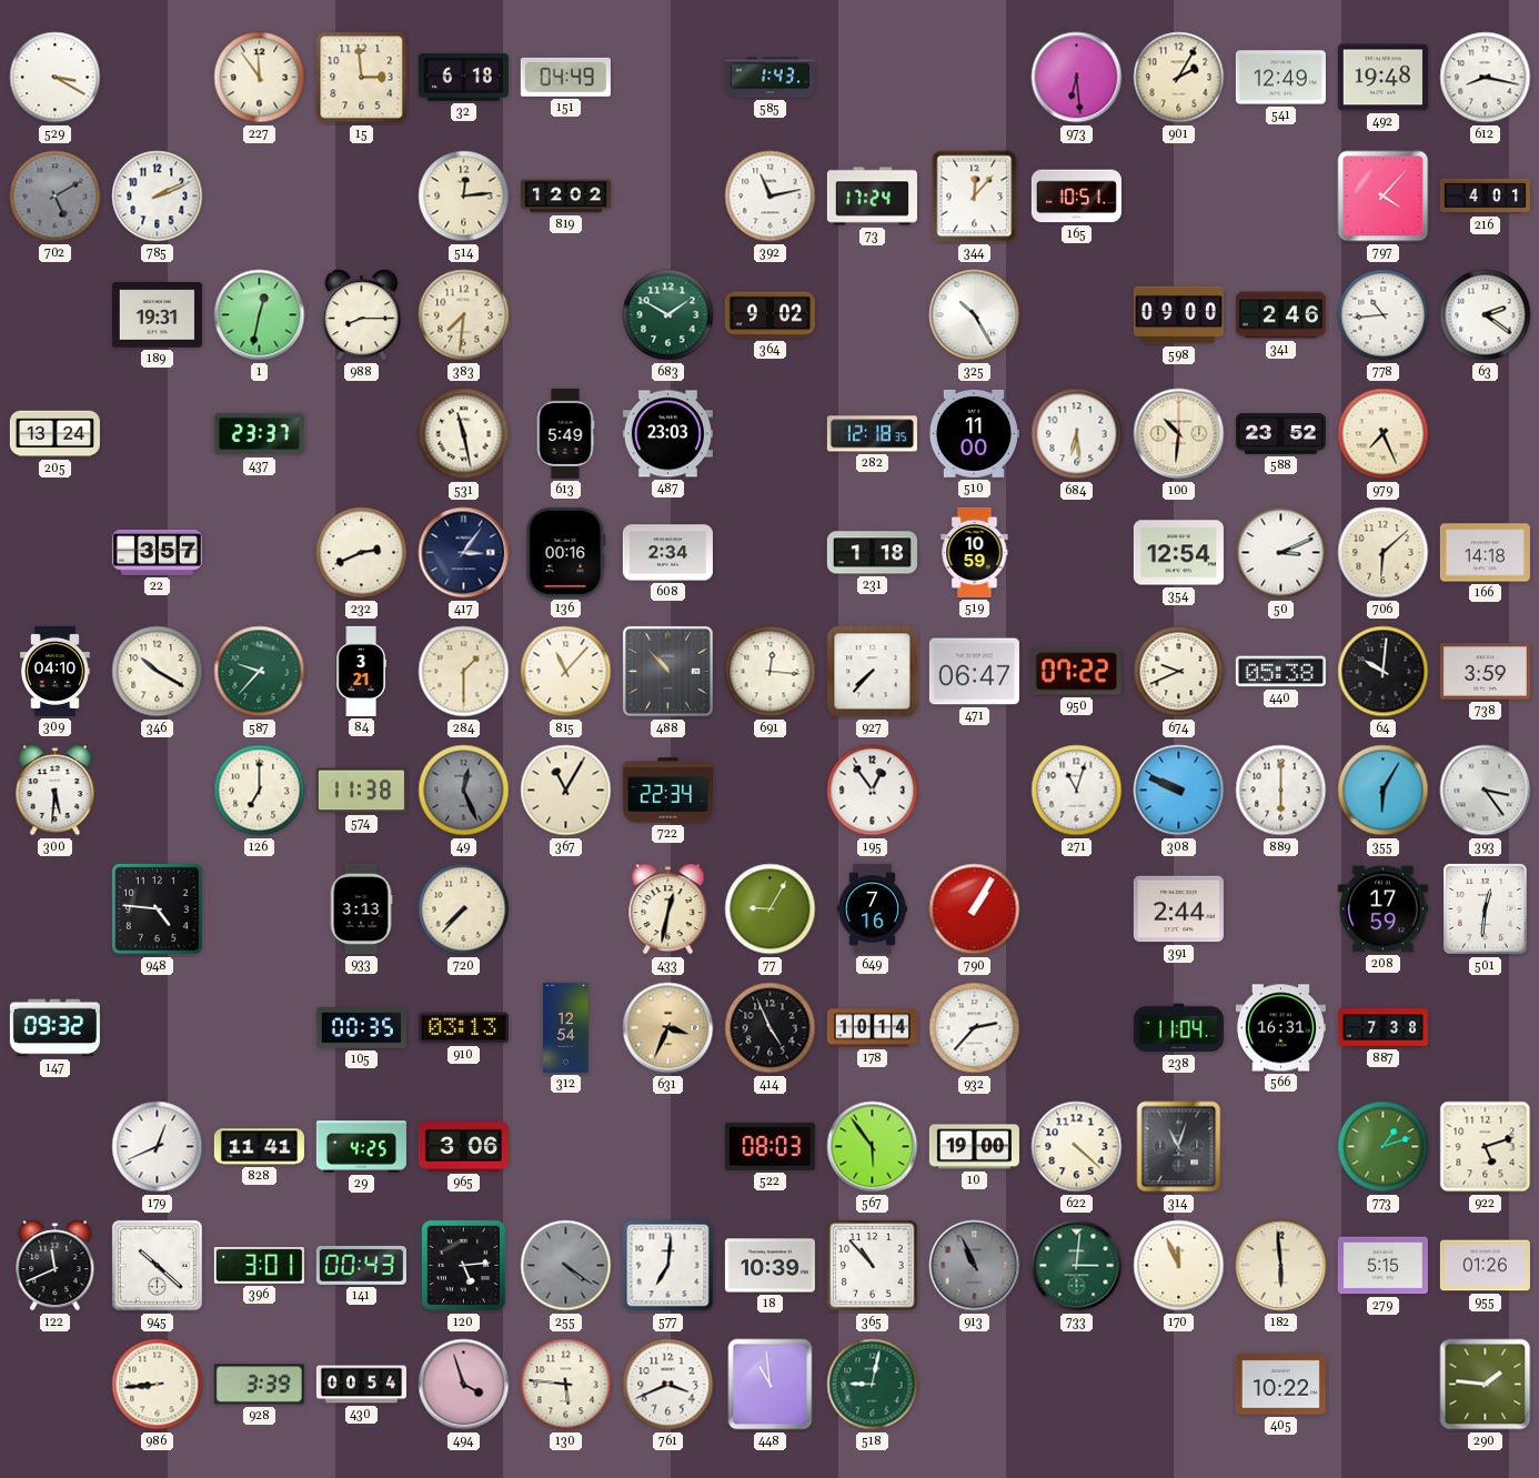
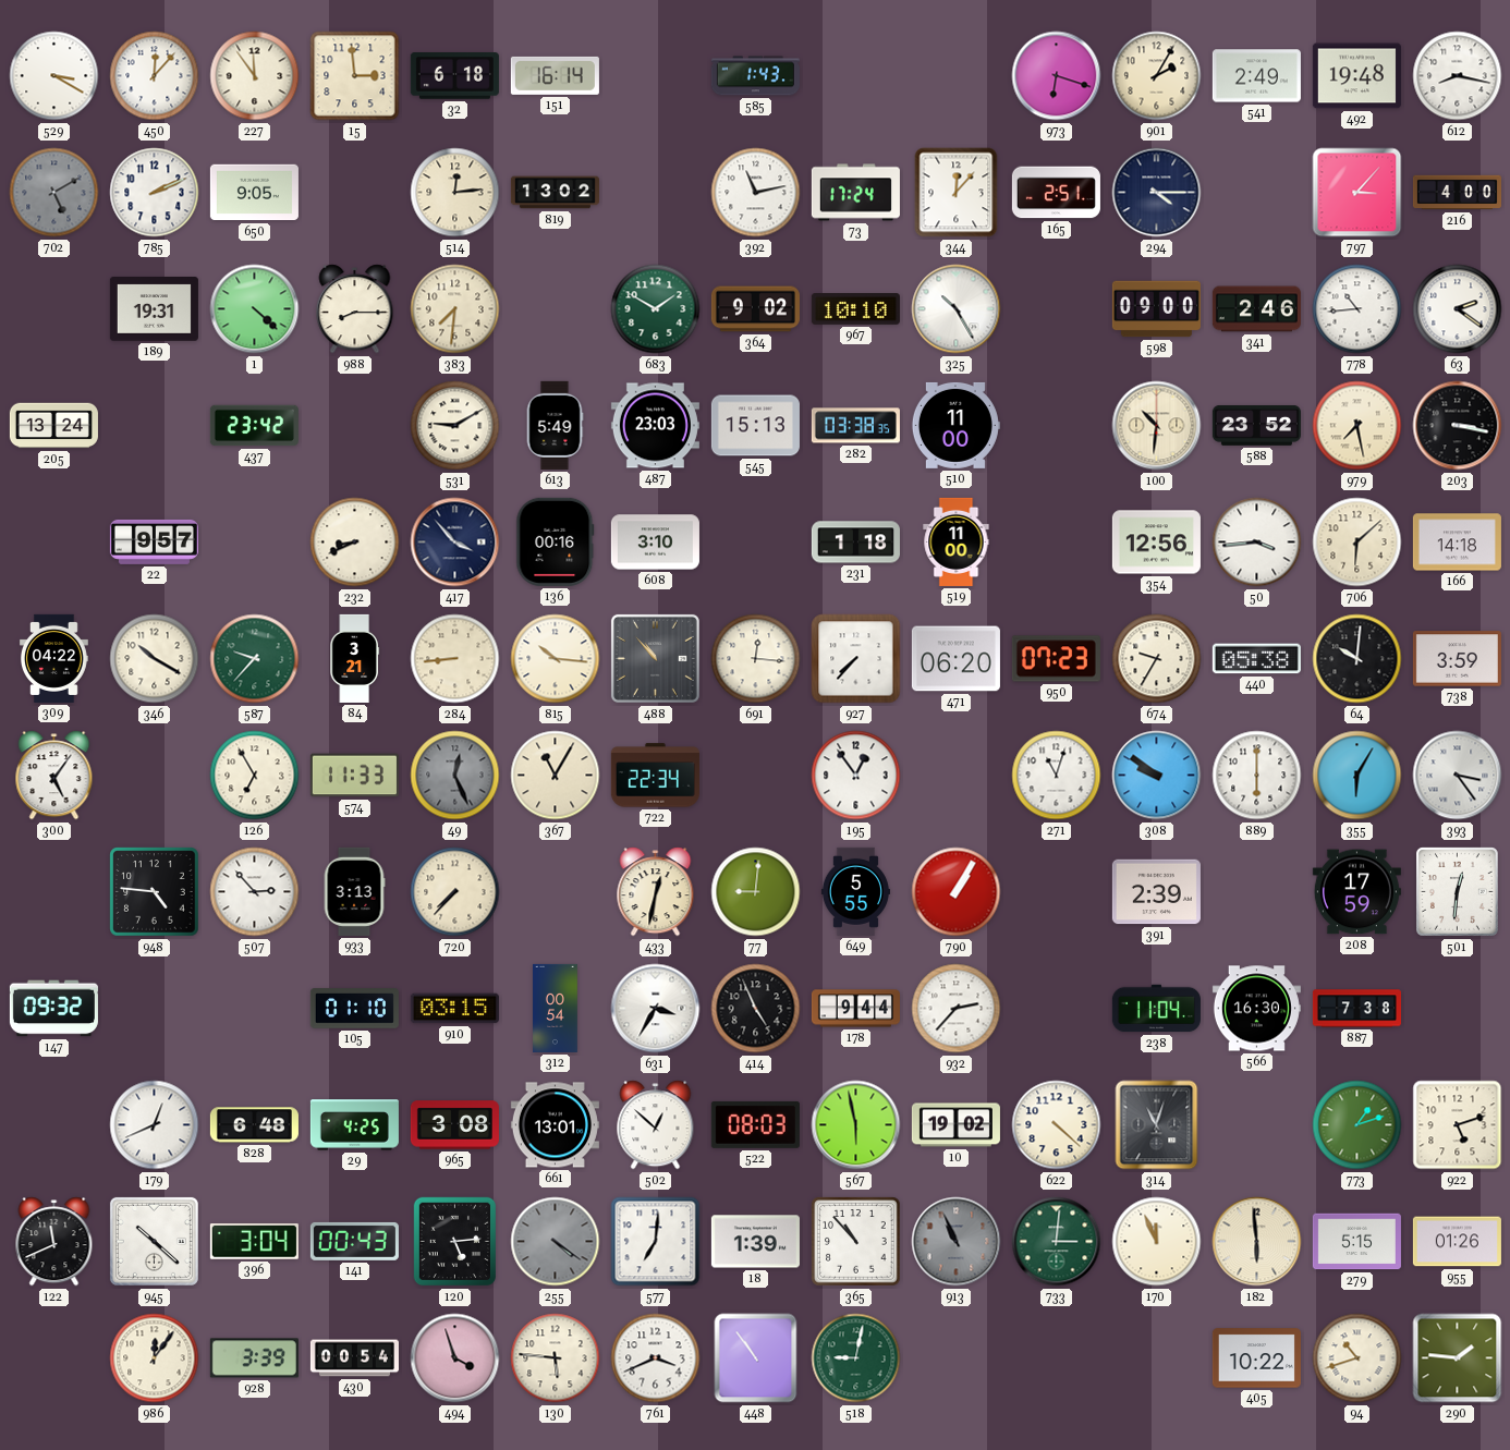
450: none -> 12:07
151: 04:49 -> 16:14
973: 6:29 -> 6:18
541: 12:49 -> 2:49
650: none -> 9:05
819: 12:02 -> 13:02
165: 10:51 -> 2:51
294: none -> 4:15
797: 4:07 -> 3:07
216: 4:01 -> 4:00
1: 12:32 -> 4:22
967: none -> 10:10
437: 23:37 -> 23:42
531: 11:28 -> 9:10
545: none -> 15:13
282: 12:18 -> 03:38
684: 6:29 -> none
979: 7:26 -> 7:28
203: none -> 3:17
22: 3:57 -> 9:57
232: 2:41 -> 8:41
417: 3:06 -> 3:53
608: 2:34 -> 3:10
519: 10:59 -> 11:00
354: 12:54 -> 12:56
50: 3:11 -> 3:44
309: 04:10 -> 04:22
284: 1:30 -> 8:44
815: 11:07 -> 10:16
471: 06:47 -> 06:20
950: 07:22 -> 07:23
674: 9:41 -> 9:35
300: 5:31 -> 5:06
126: 7:00 -> 6:55
574: 11:38 -> 11:33
308: 9:49 -> 9:51
507: none -> 2:53
77: 9:05 -> 9:01
649: 7:16 -> 5:55
391: 2:44 -> 2:39
105: 00:35 -> 01:10
910: 03:13 -> 03:15
312: 12:54 -> 00:54
631: 3:34 -> 3:35
631 dial: champagne -> white
178: 10:14 -> 9:44
566: 16:31 -> 16:30
828: 11:41 -> 6:48
965: 3:06 -> 3:08
661: none -> 13:01
502: none -> 12:52
567: 5:54 -> 5:58
10: 19:00 -> 19:02
396: 3:01 -> 3:04
18: 10:39 -> 1:39
986: 8:44 -> 12:06
448: 10:59 -> 10:54
94: none -> 10:42
